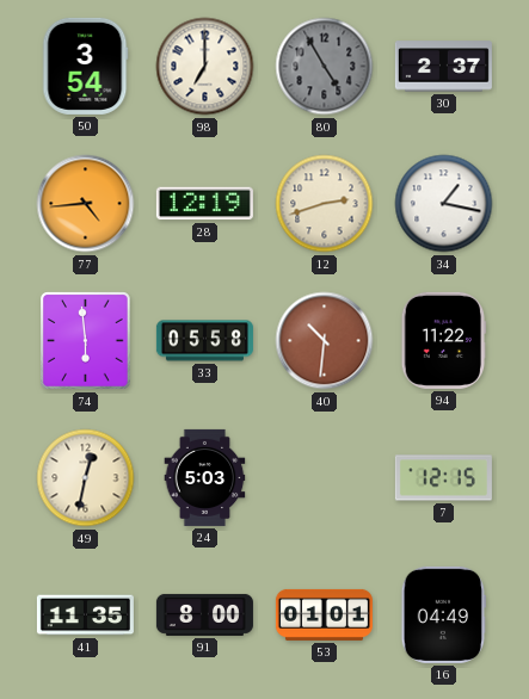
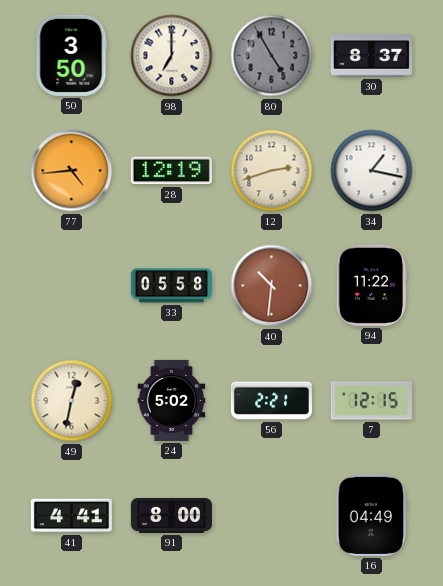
50: 3:54 -> 3:50
30: 2:37 -> 8:37
74: 5:59 -> none
24: 5:03 -> 5:02
56: none -> 2:21
41: 11:35 -> 4:41
53: 01:01 -> none
